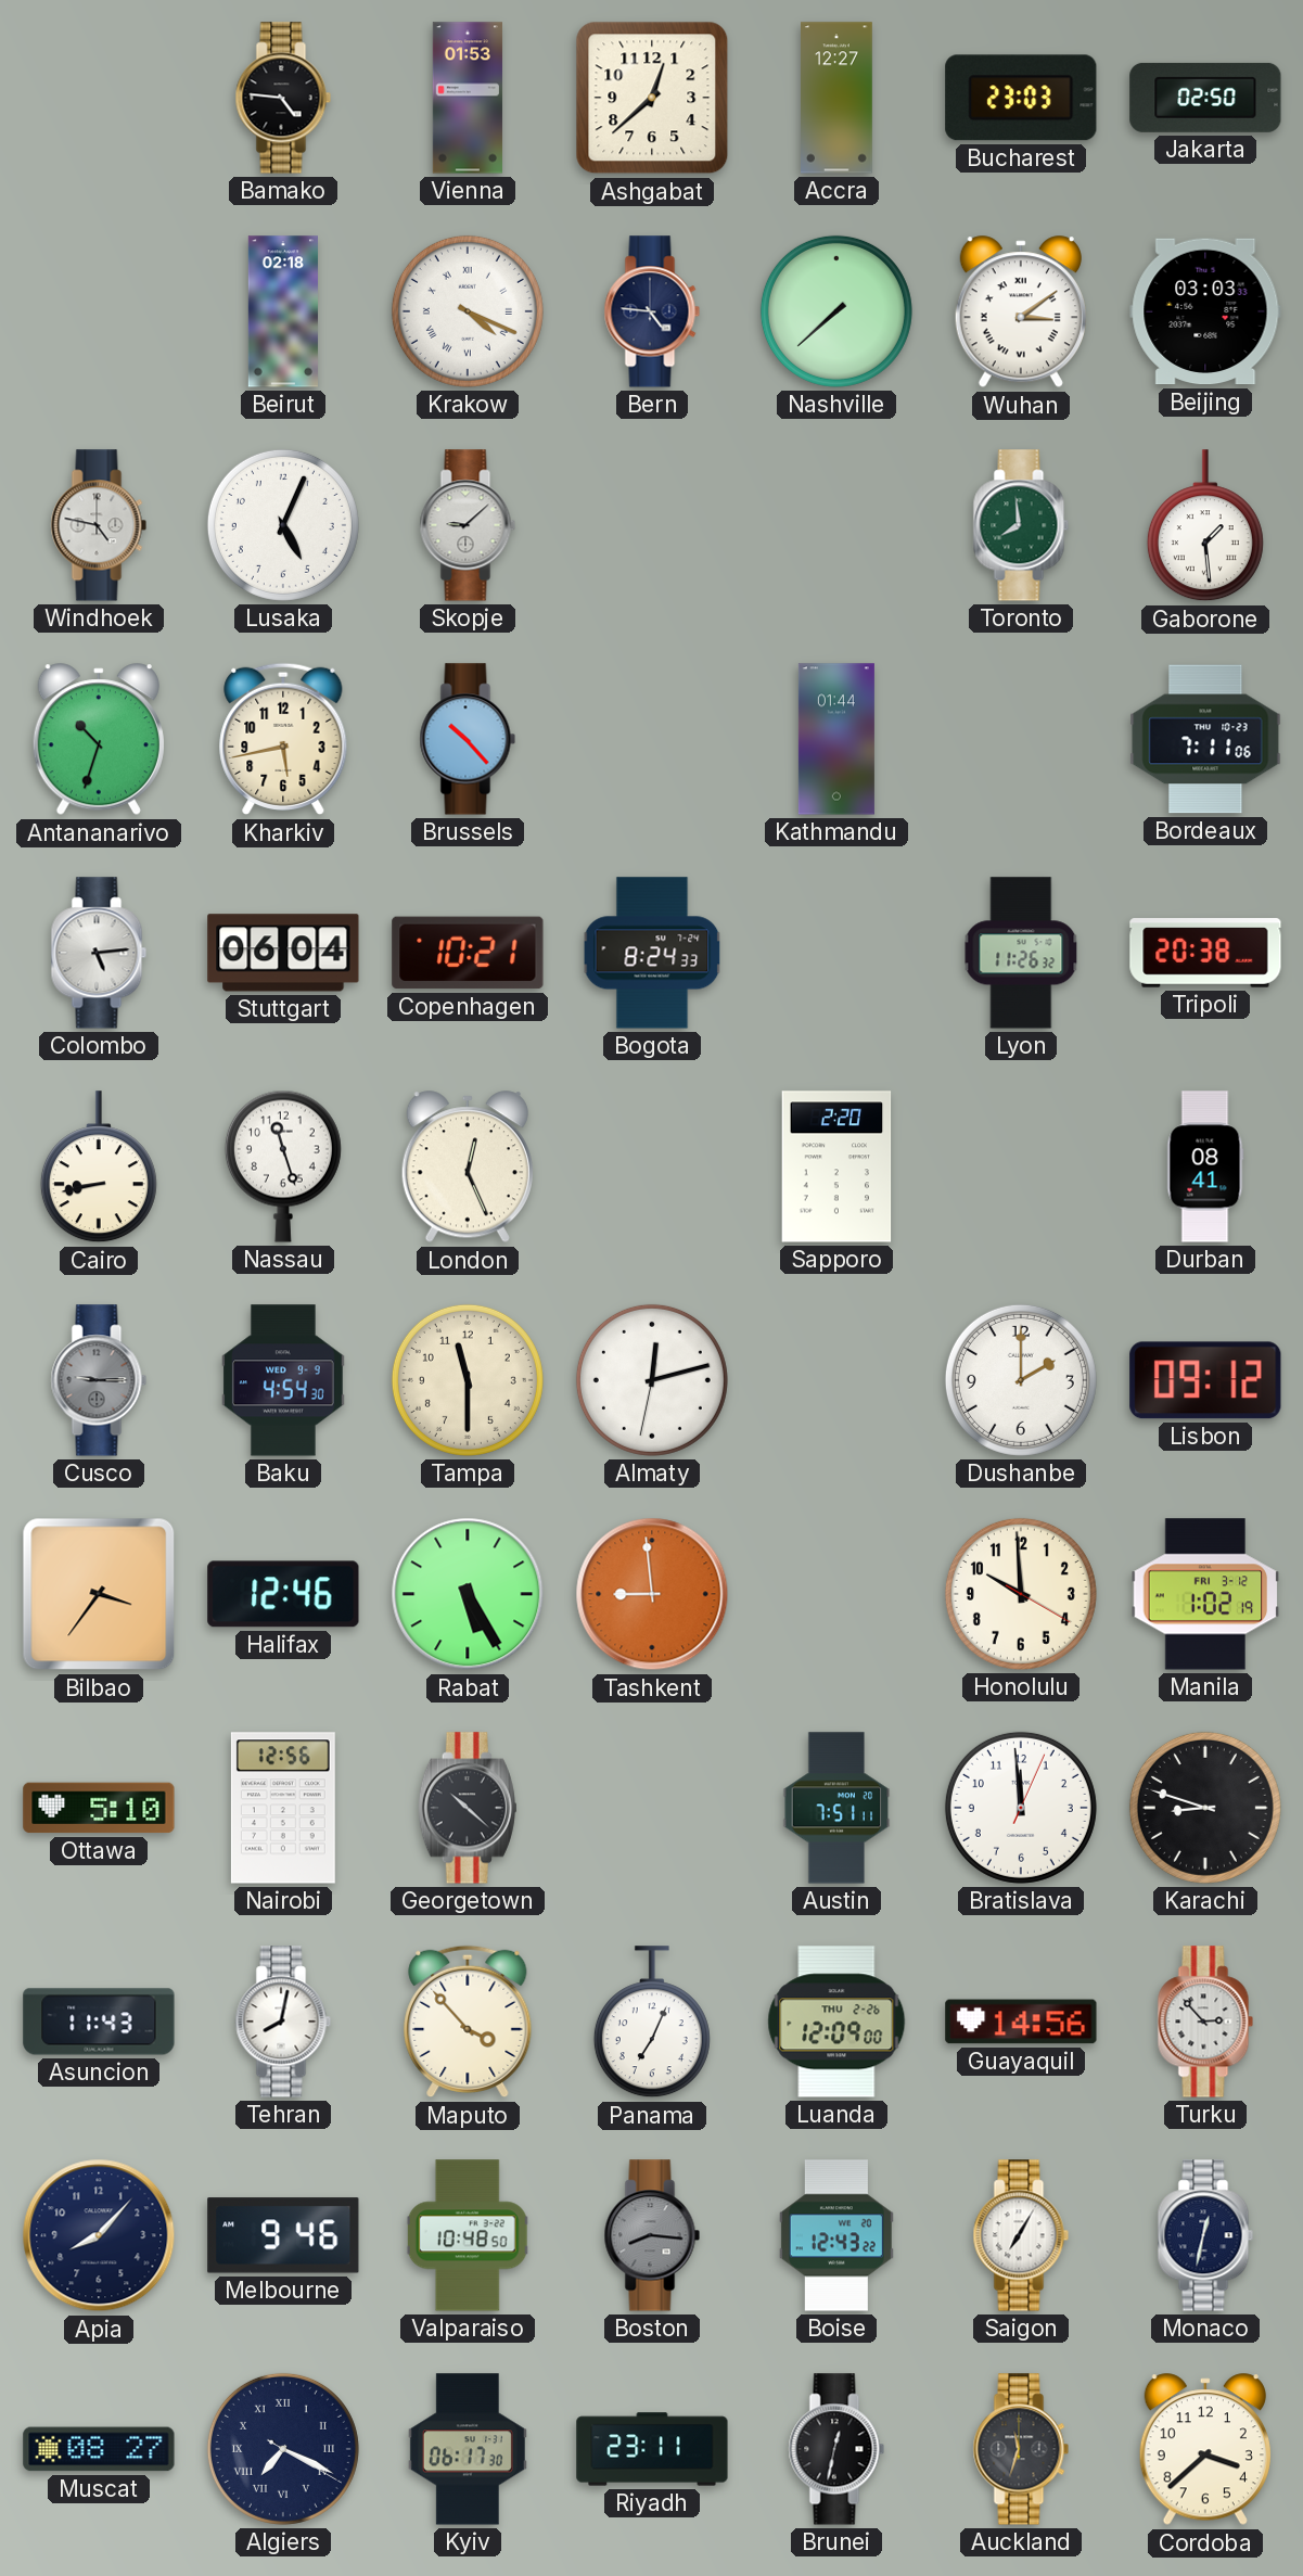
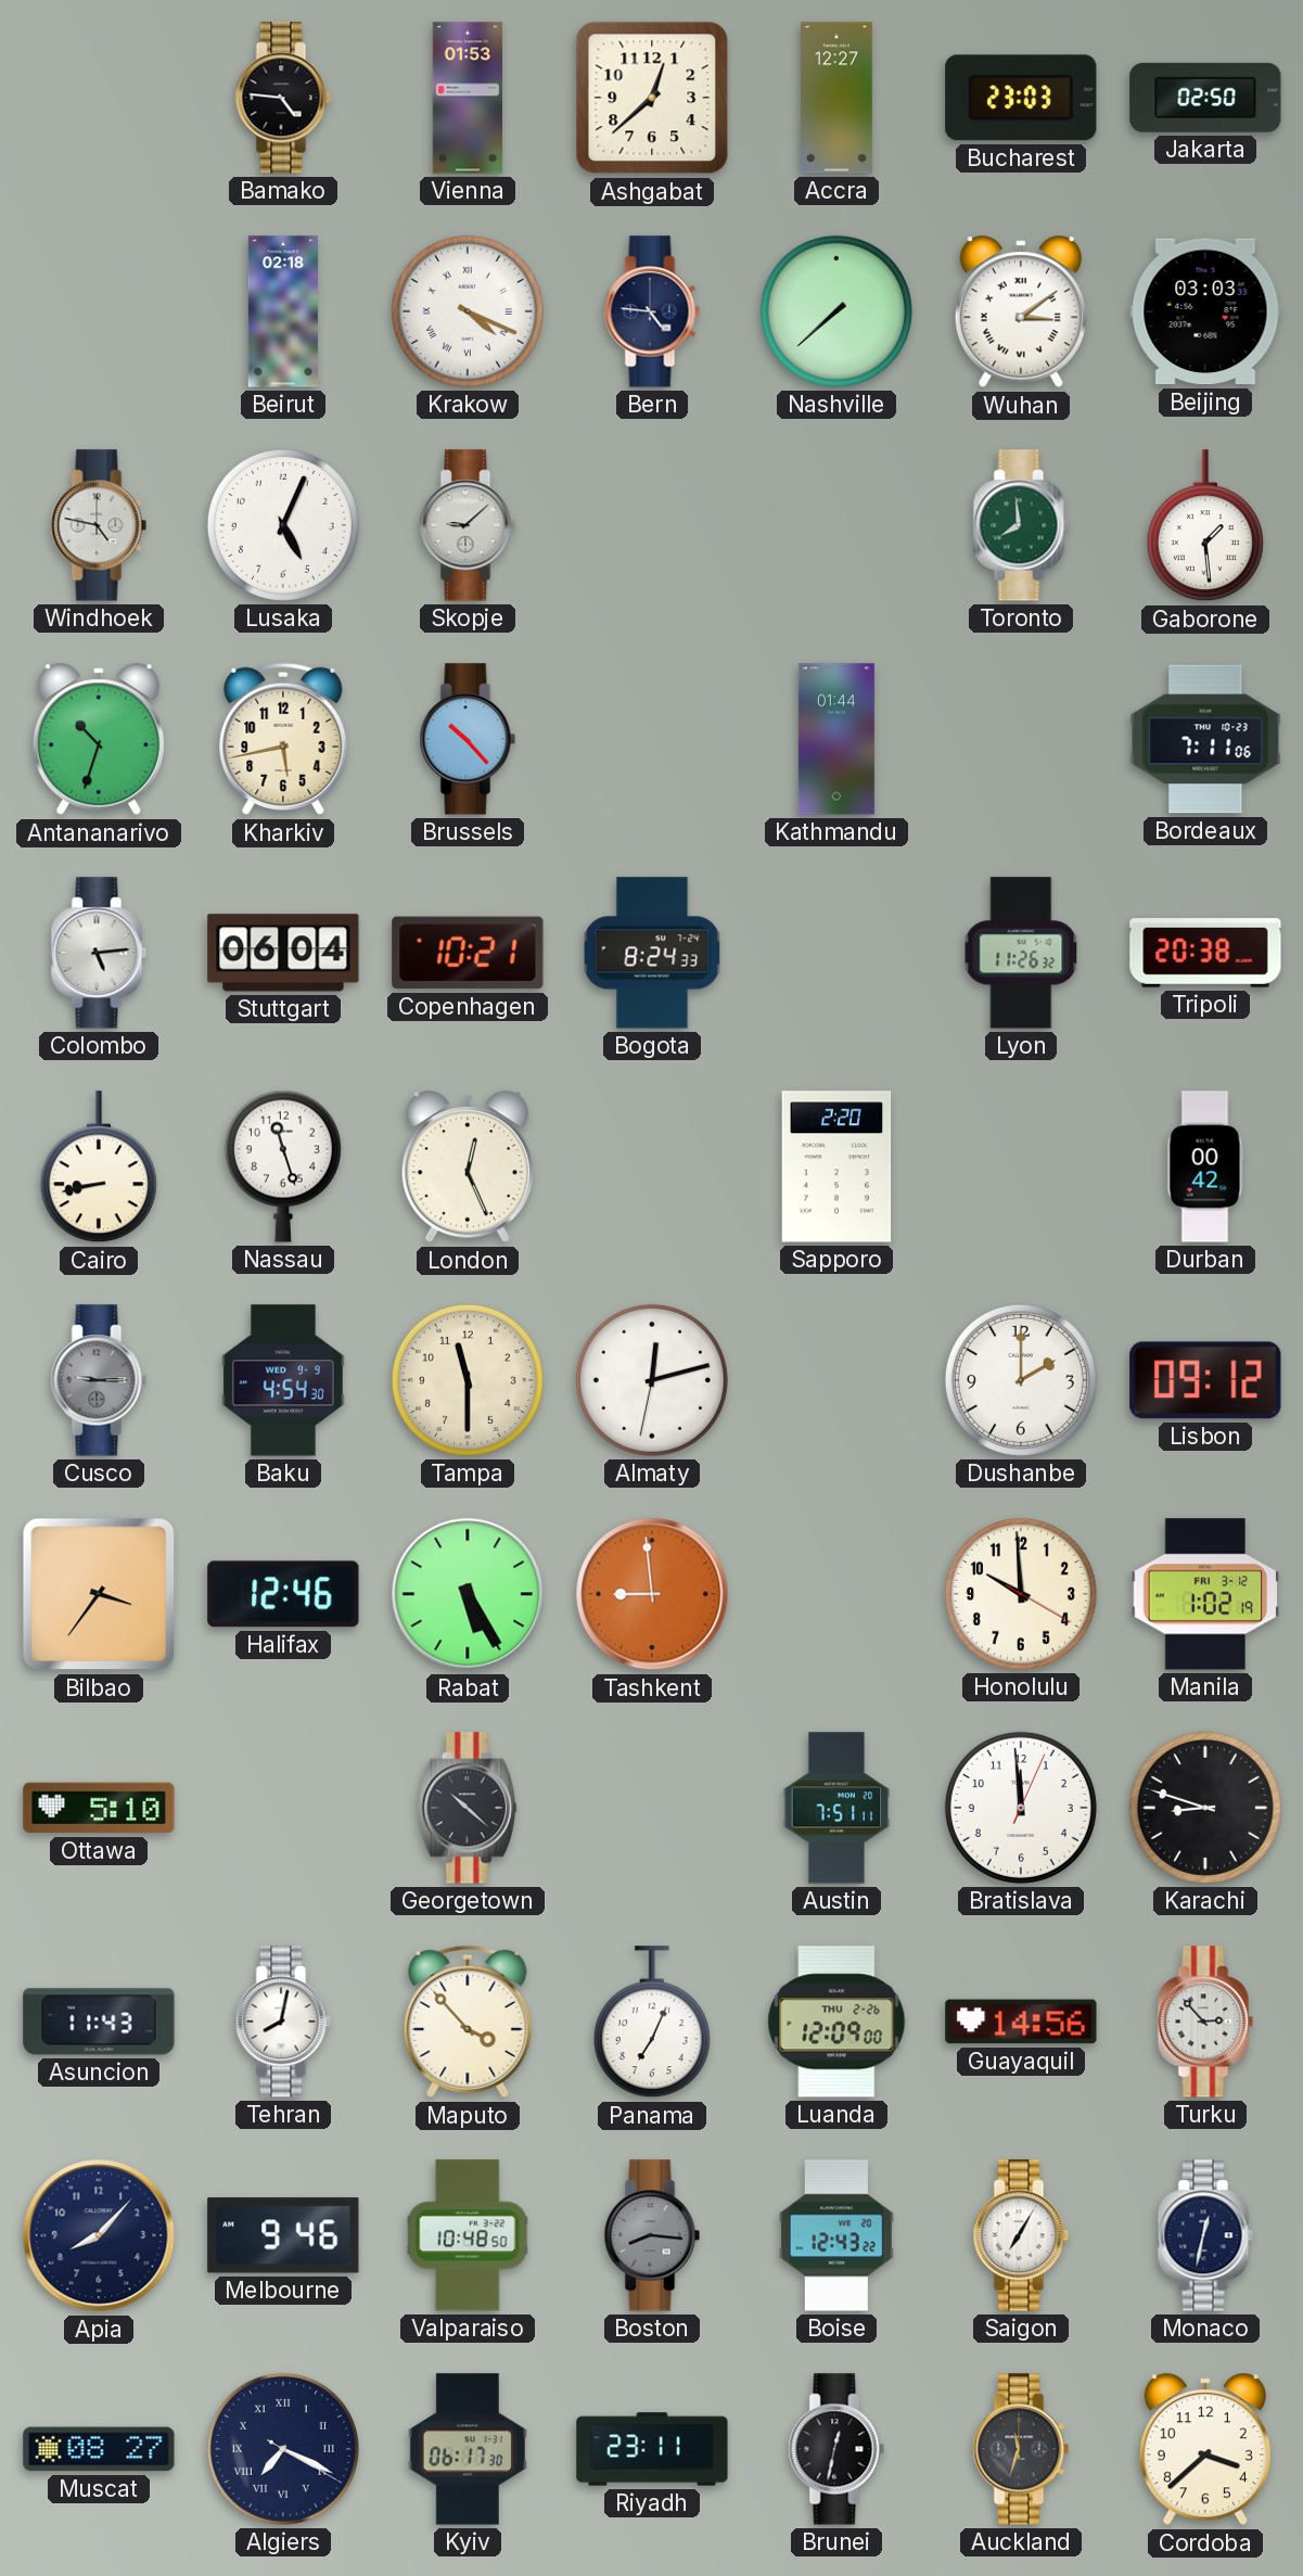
Durban: 08:41 -> 00:42
Nairobi: 12:56 -> none
